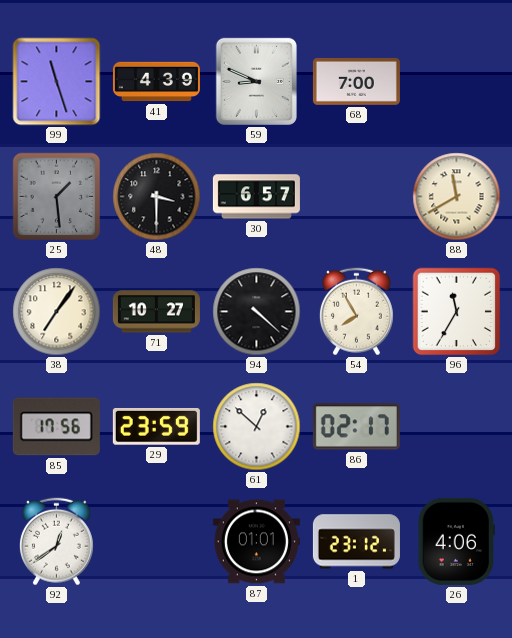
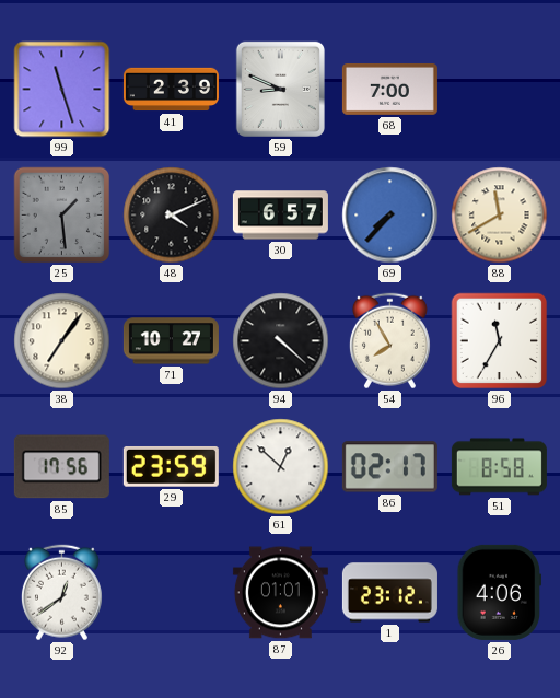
41: 4:39 -> 2:39
48: 3:30 -> 4:11
69: none -> 7:37
51: none -> 8:58
